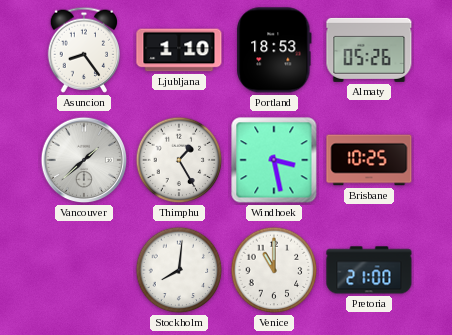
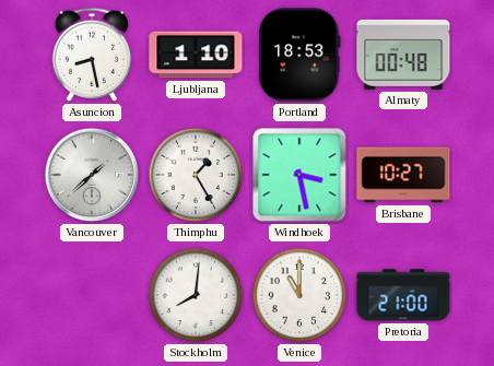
Asuncion: 8:24 -> 8:28
Almaty: 05:26 -> 00:48
Brisbane: 10:25 -> 10:27
